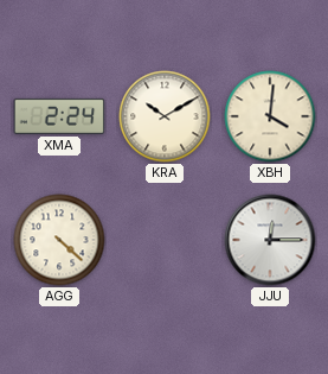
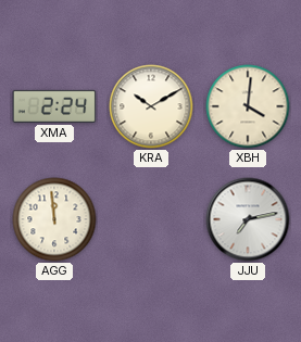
AGG: 4:22 -> 11:59
JJU: 12:15 -> 7:13
